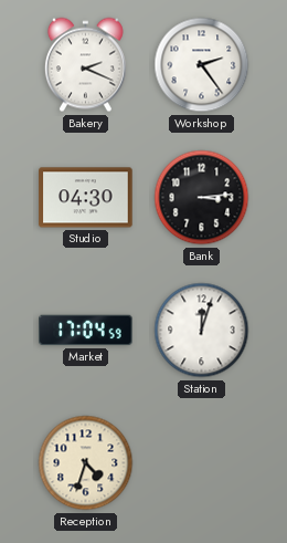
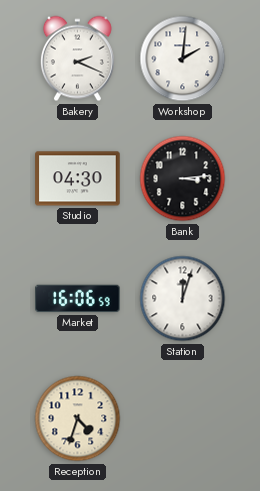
Workshop: 2:24 -> 2:01
Market: 17:04 -> 16:06
